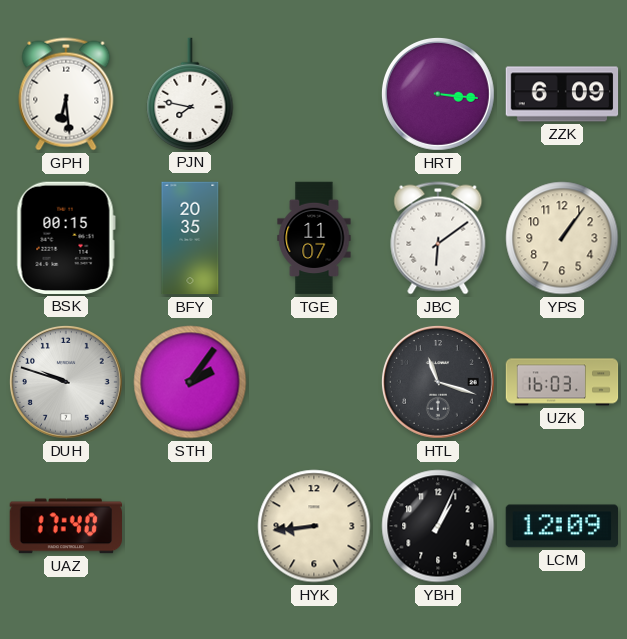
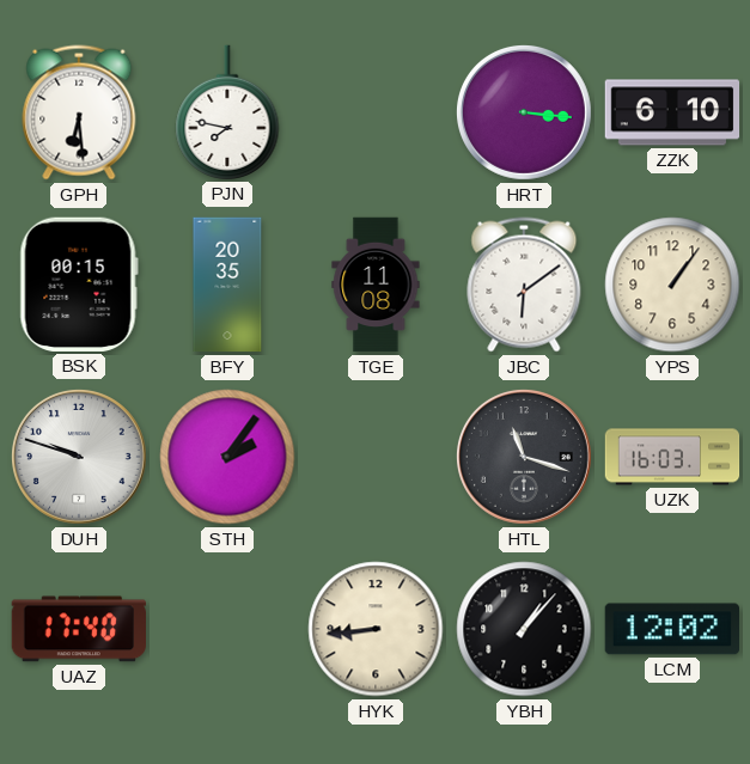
ZZK: 6:09 -> 6:10
TGE: 11:07 -> 11:08
YBH: 1:04 -> 1:07
LCM: 12:09 -> 12:02
